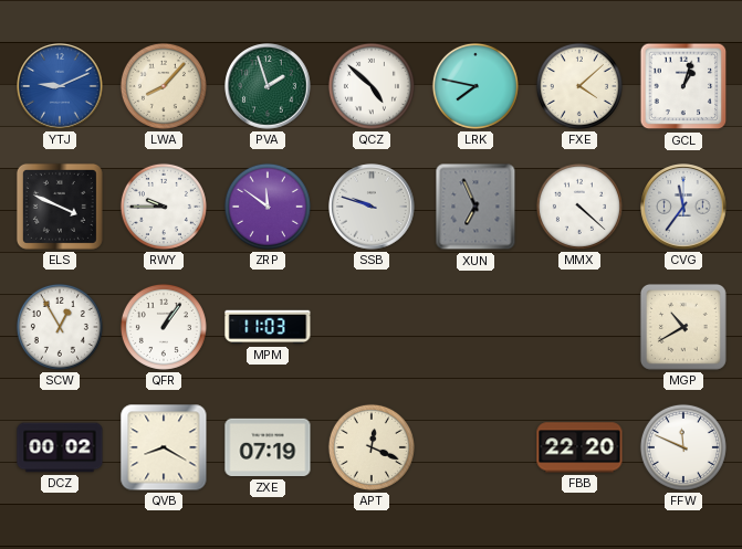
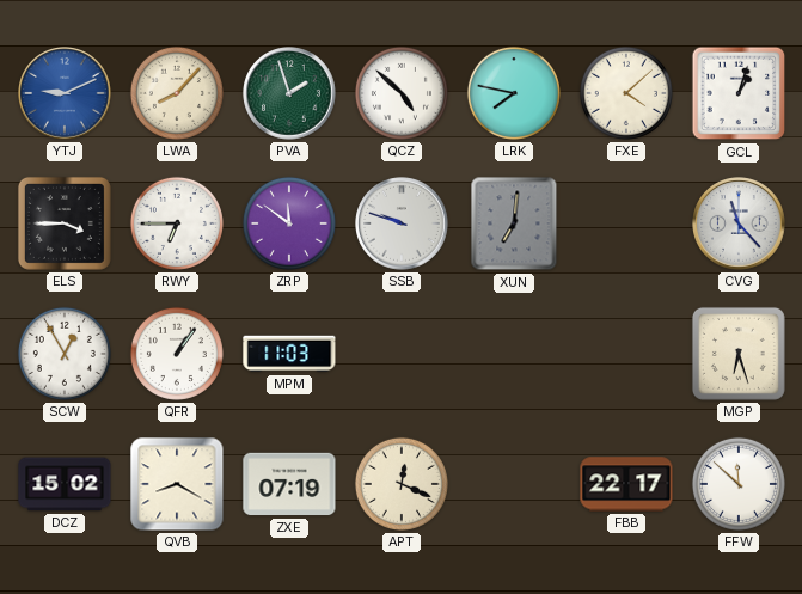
ELS: 3:49 -> 3:45
RWY: 9:45 -> 6:45
XUN: 6:56 -> 7:01
MMX: 4:22 -> none
CVG: 11:36 -> 11:23
MGP: 10:40 -> 6:27
DCZ: 00:02 -> 15:02
FBB: 22:20 -> 22:17
FFW: 11:49 -> 11:52
